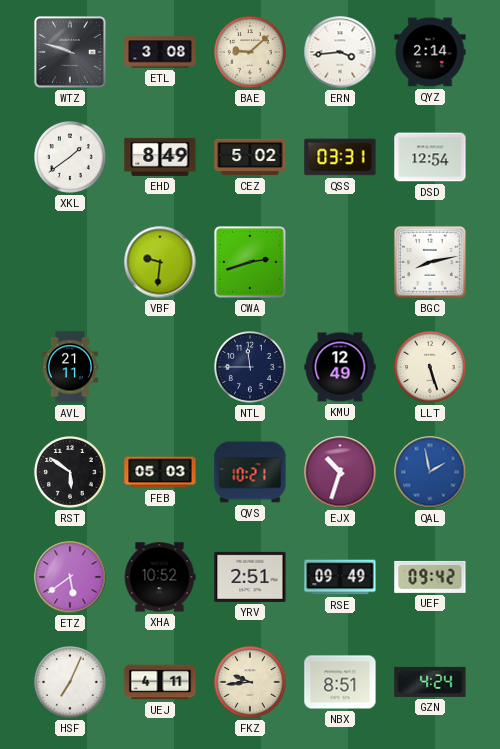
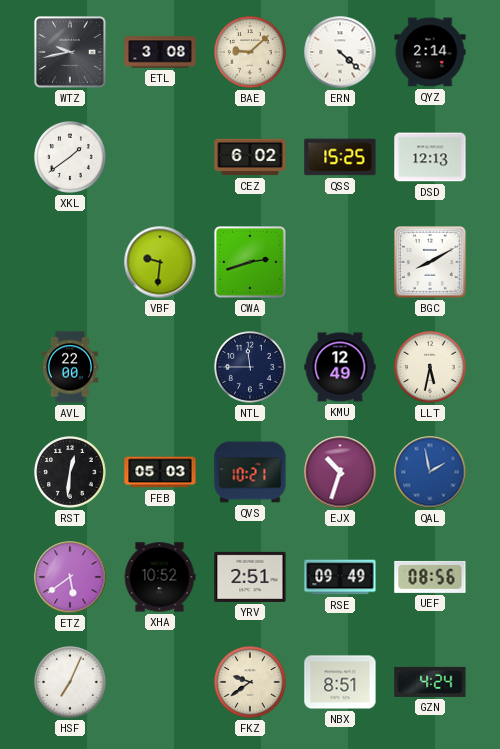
WTZ: 9:48 -> 9:43
ERN: 3:44 -> 4:22
EHD: 8:49 -> none
CEZ: 5:02 -> 6:02
QSS: 03:31 -> 15:25
DSD: 12:54 -> 12:13
BGC: 8:13 -> 8:10
AVL: 21:11 -> 22:00
LLT: 5:27 -> 5:32
RST: 5:51 -> 12:31
UEF: 09:42 -> 08:56
UEJ: 4:11 -> none
FKZ: 9:44 -> 9:39
